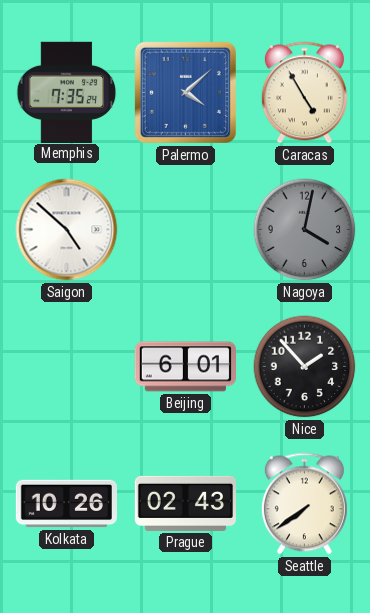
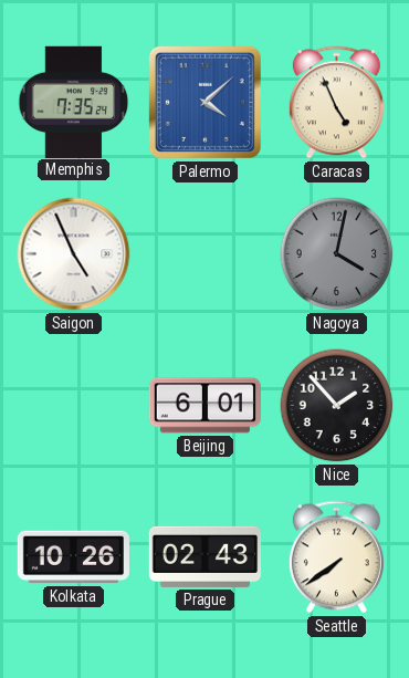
Caracas: 4:55 -> 4:56
Saigon: 4:52 -> 4:56
